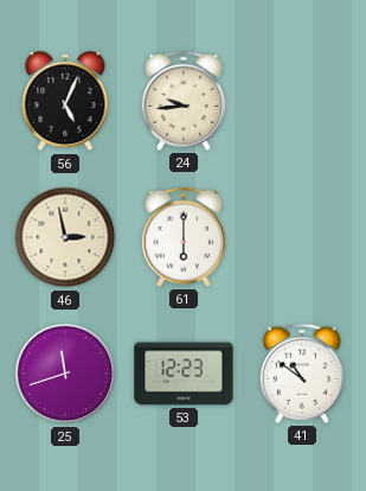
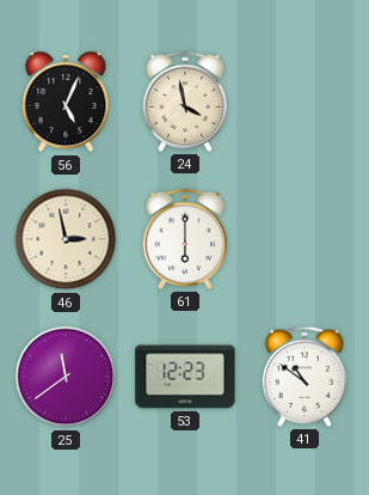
24: 9:44 -> 3:58
25: 11:42 -> 11:39
